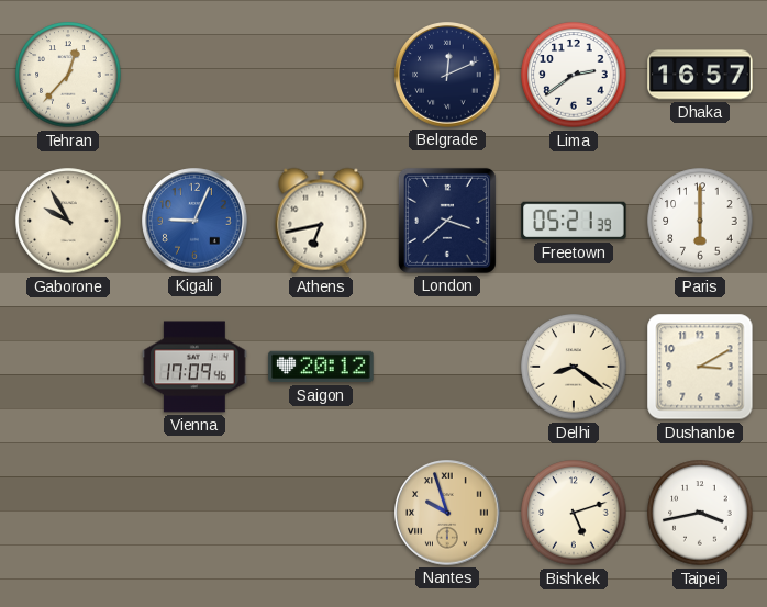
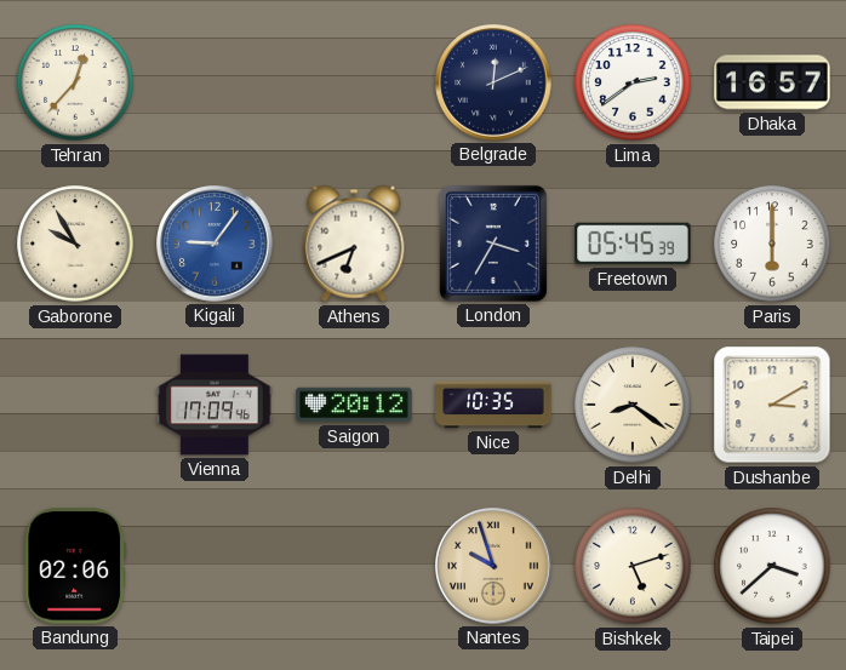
Kigali: 9:04 -> 9:06
Athens: 6:43 -> 6:41
London: 3:38 -> 3:35
Freetown: 05:21 -> 05:45
Nice: none -> 10:35
Bandung: none -> 02:06
Taipei: 3:43 -> 3:38
